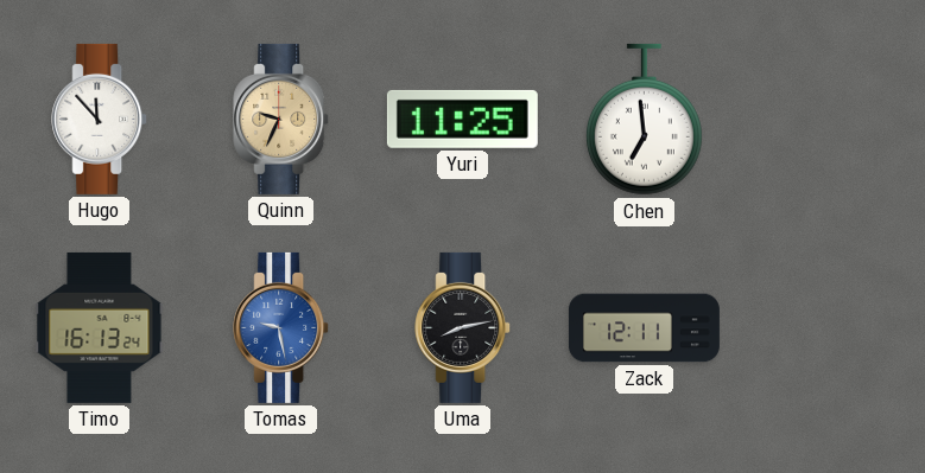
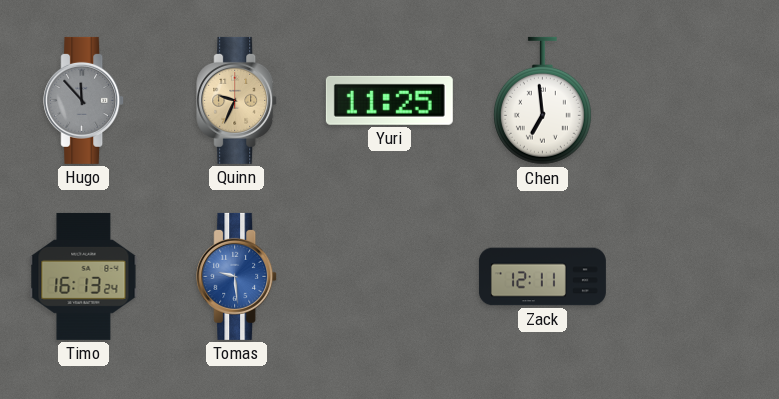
Hugo dial: white -> grey
Tomas: 9:28 -> 9:29
Uma: 8:13 -> none
